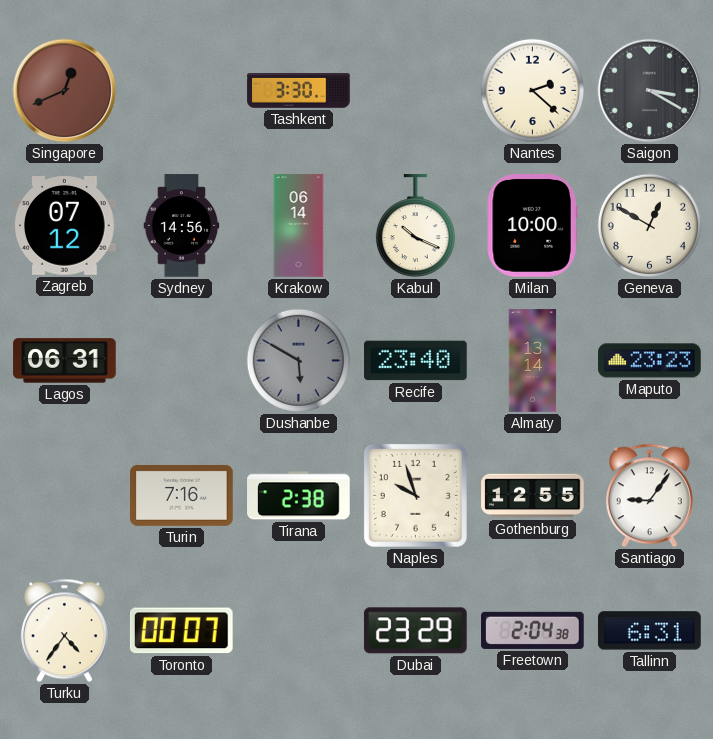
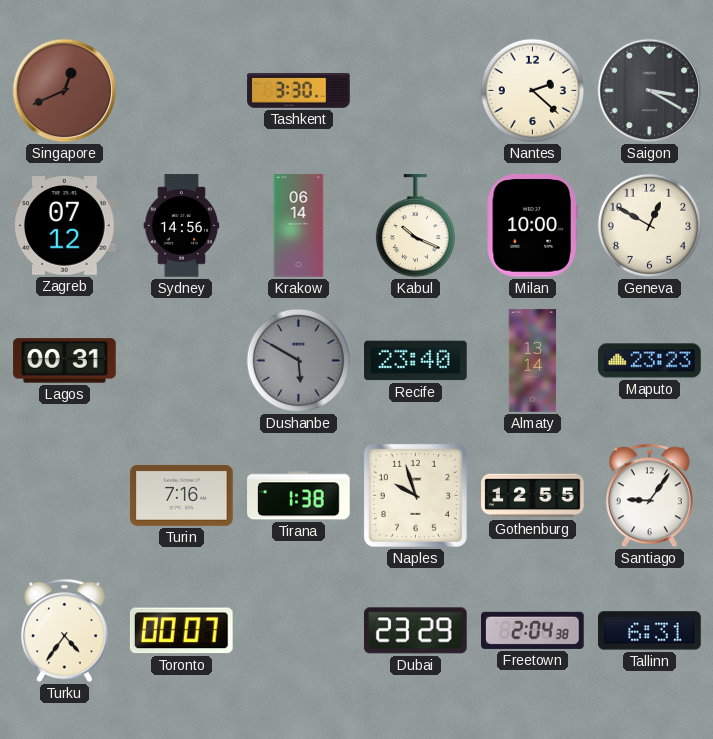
Lagos: 06:31 -> 00:31
Tirana: 2:38 -> 1:38
